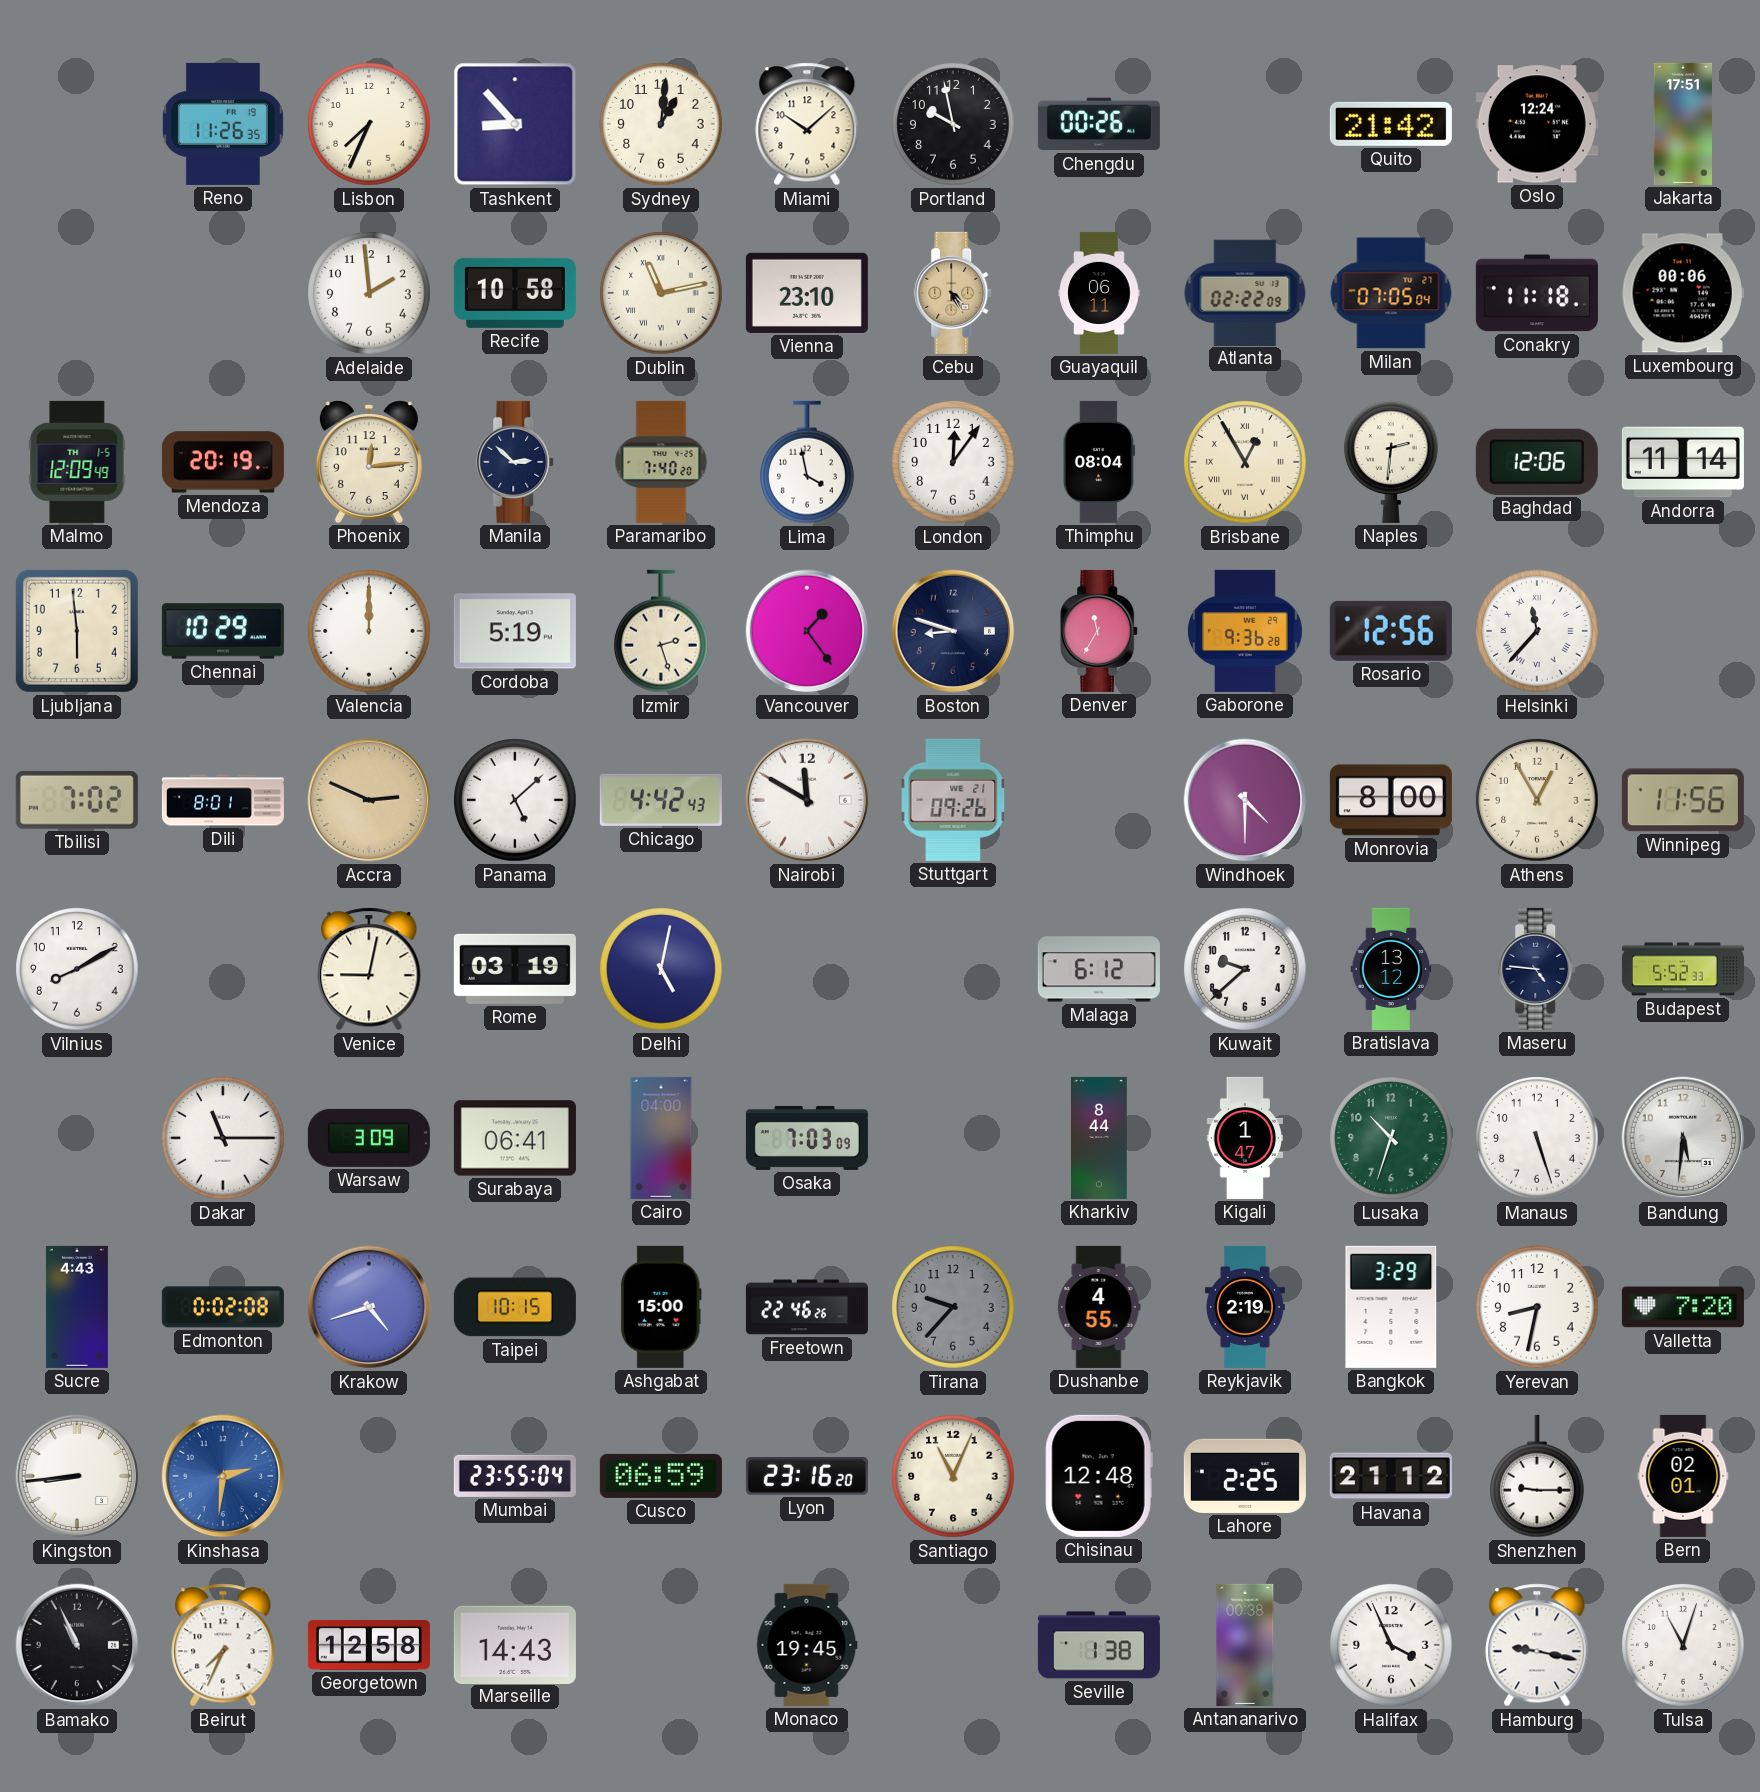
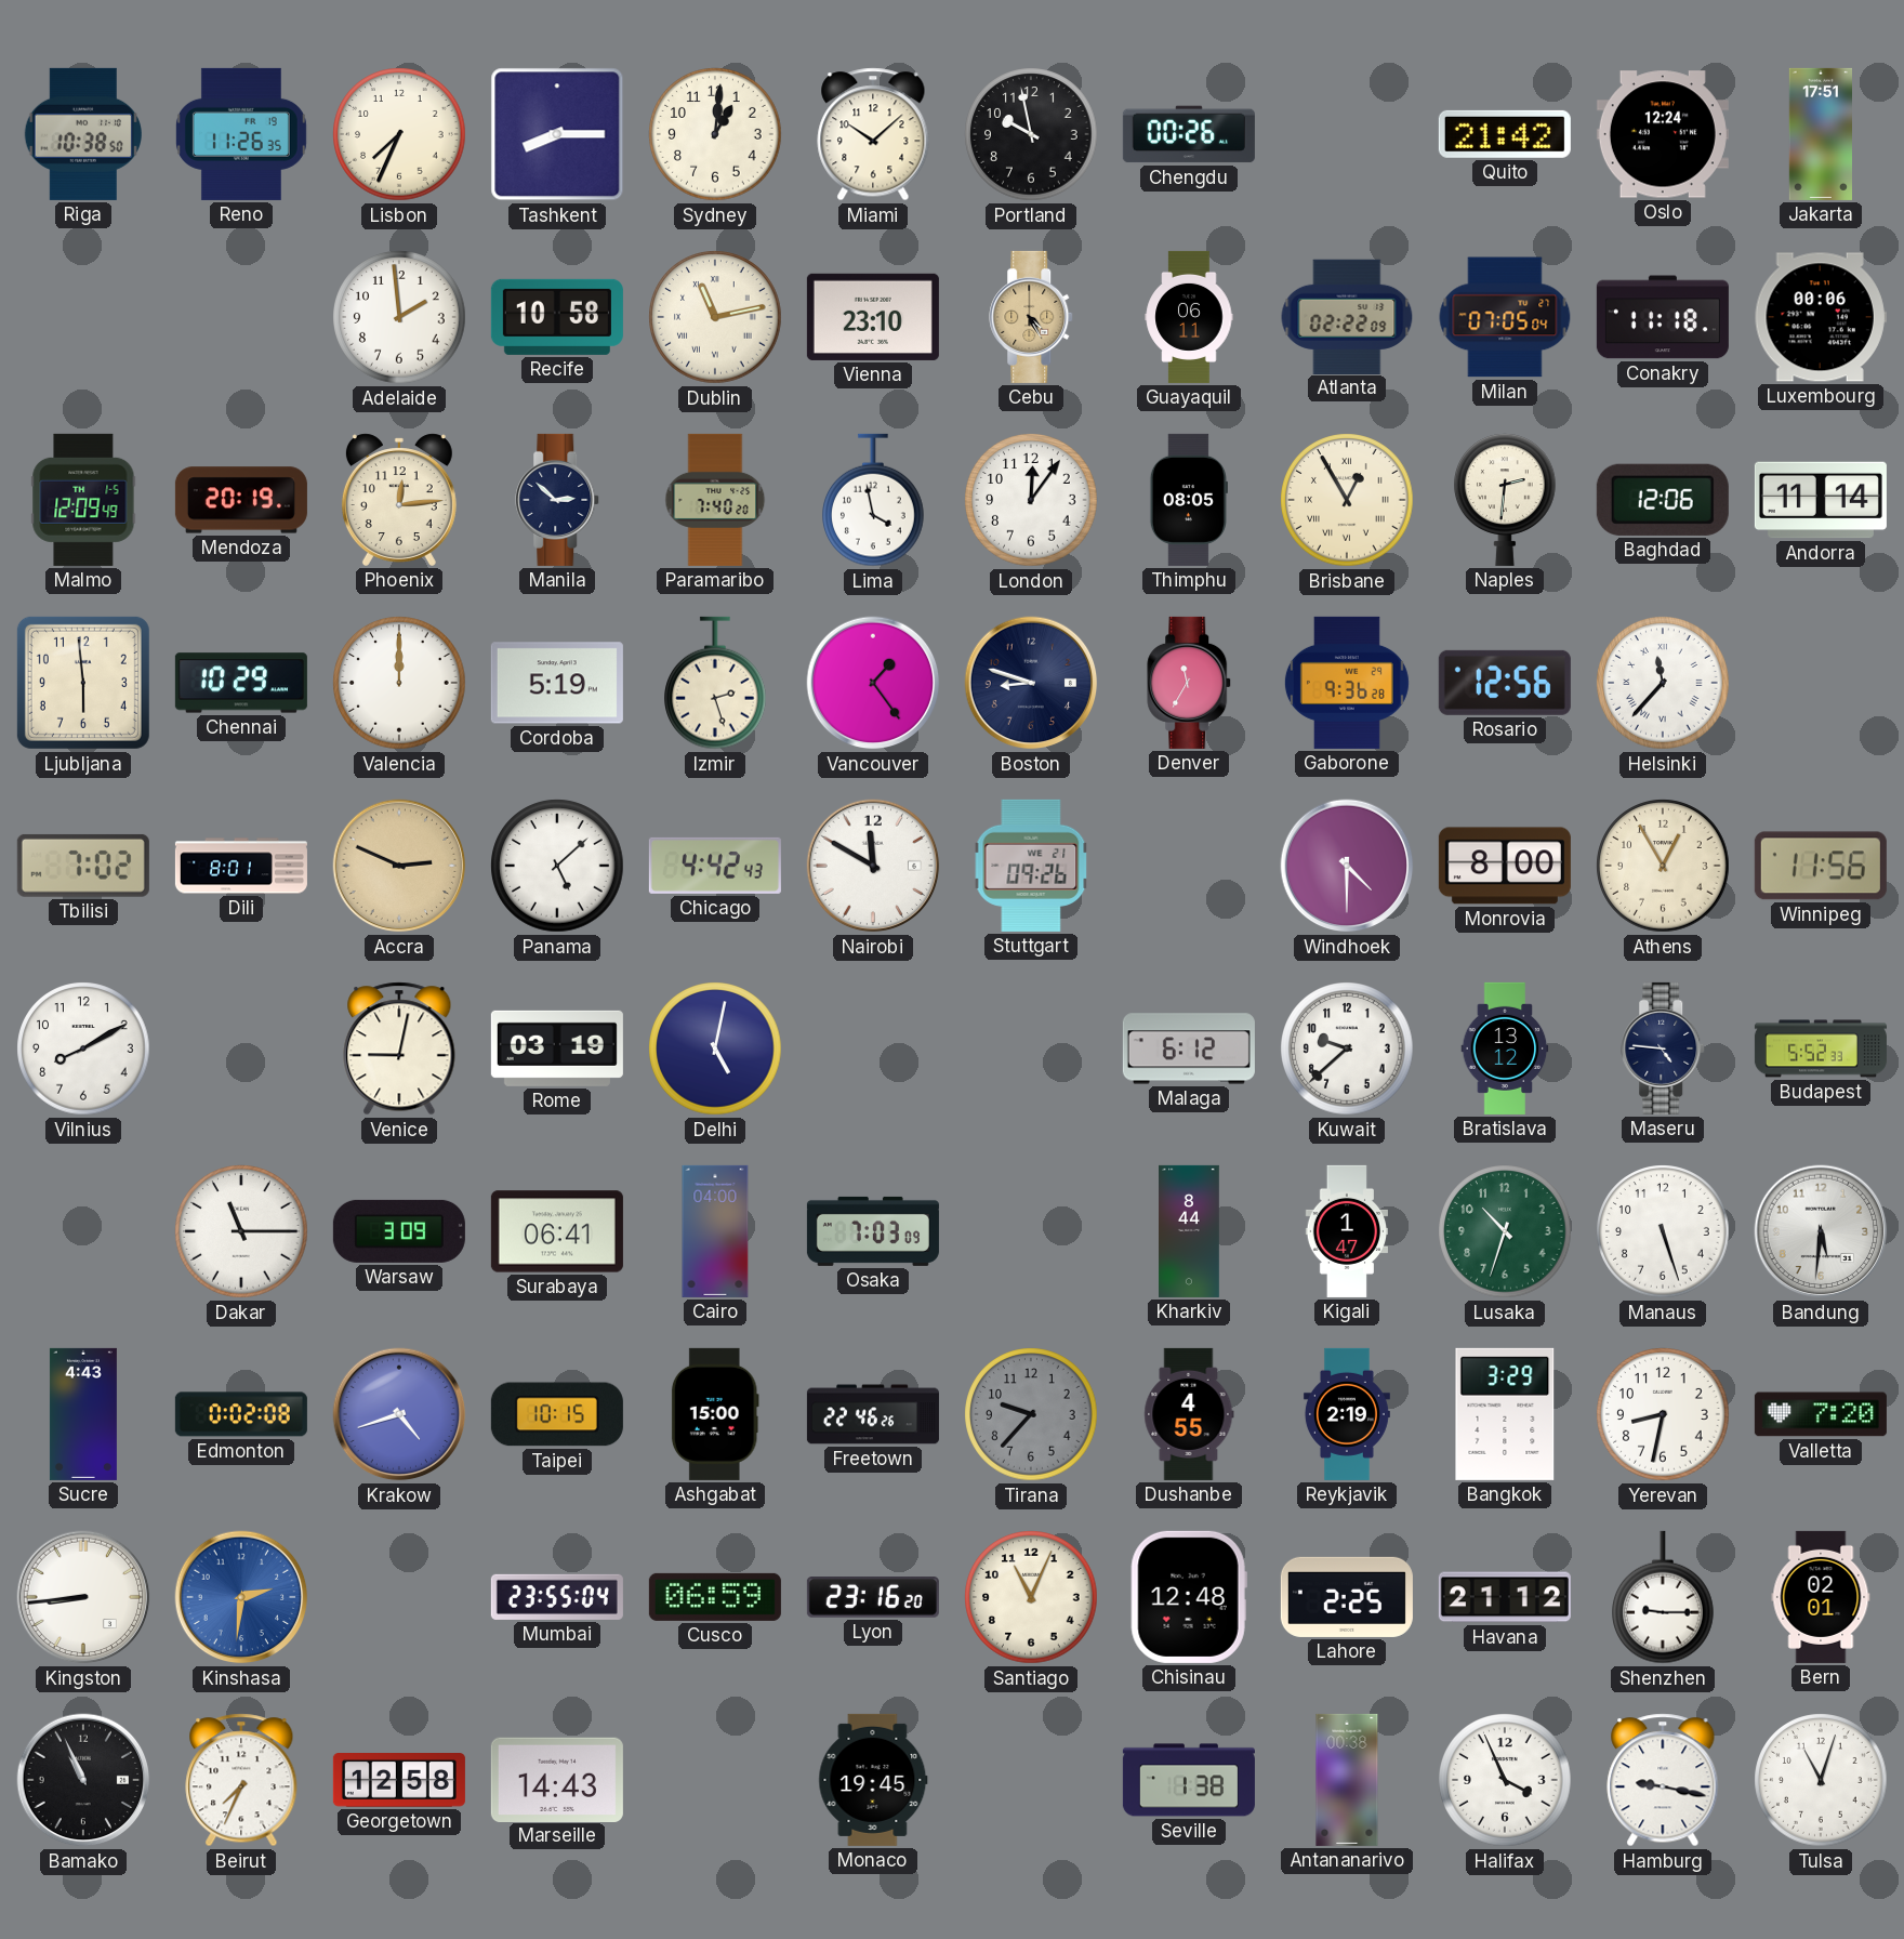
Riga: none -> 10:38
Tashkent: 8:53 -> 8:15
Thimphu: 08:04 -> 08:05
